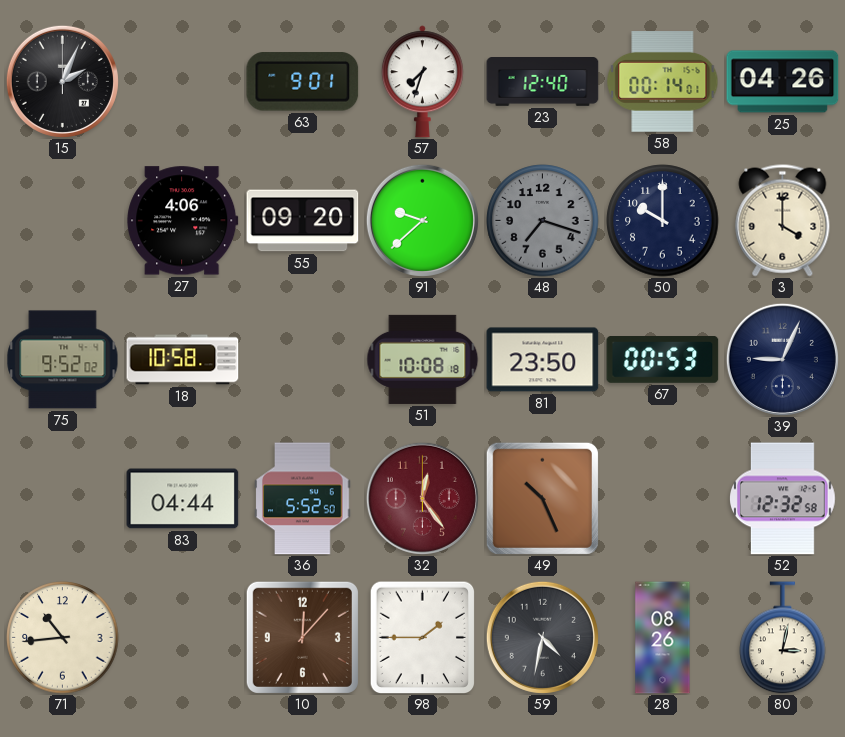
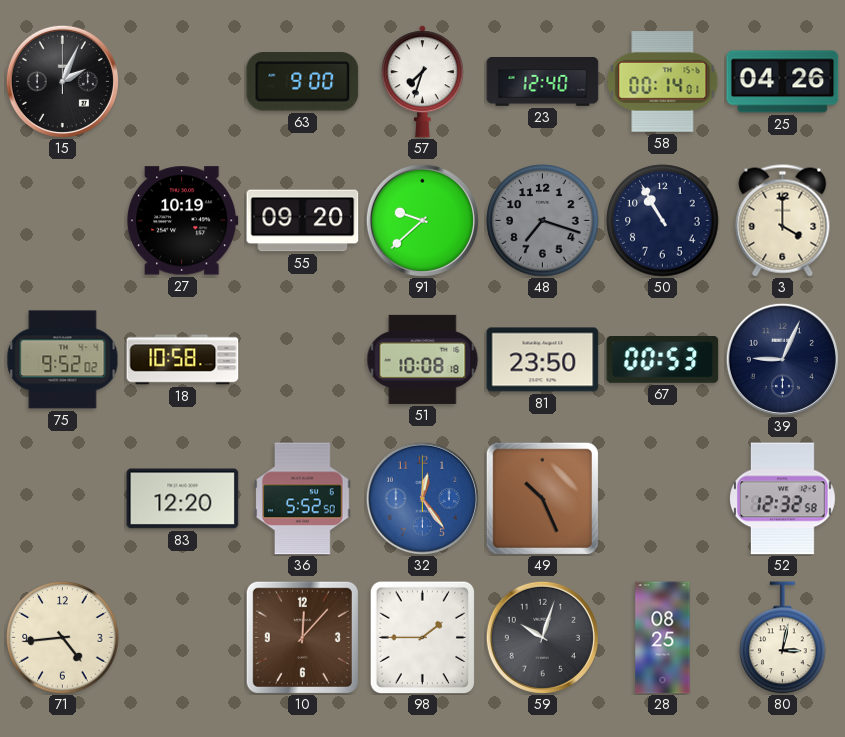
63: 9:01 -> 9:00
27: 4:06 -> 10:19
50: 10:00 -> 10:55
83: 04:44 -> 12:20
32 dial: burgundy -> blue
71: 10:44 -> 4:44
59: 4:32 -> 10:03
28: 08:26 -> 08:25
